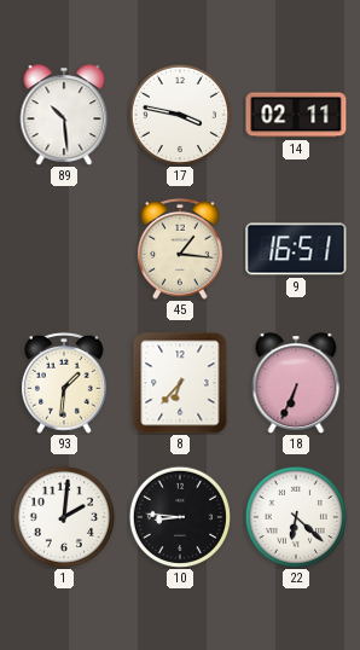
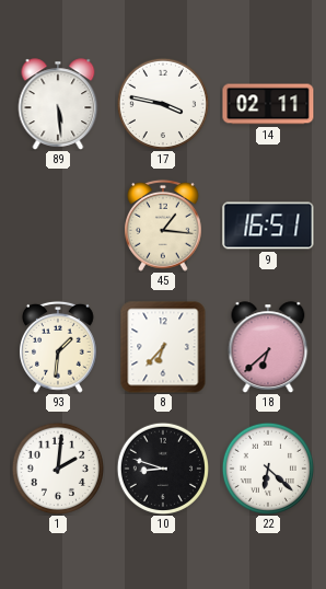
89: 10:29 -> 5:29
18: 6:34 -> 6:38
10: 8:46 -> 8:48
